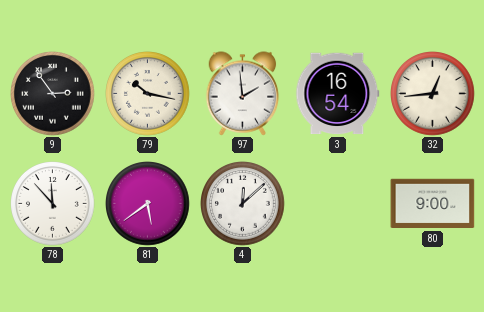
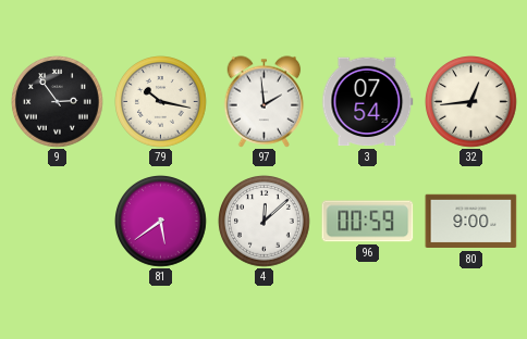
3: 16:54 -> 07:54
78: 11:53 -> none
96: none -> 00:59
